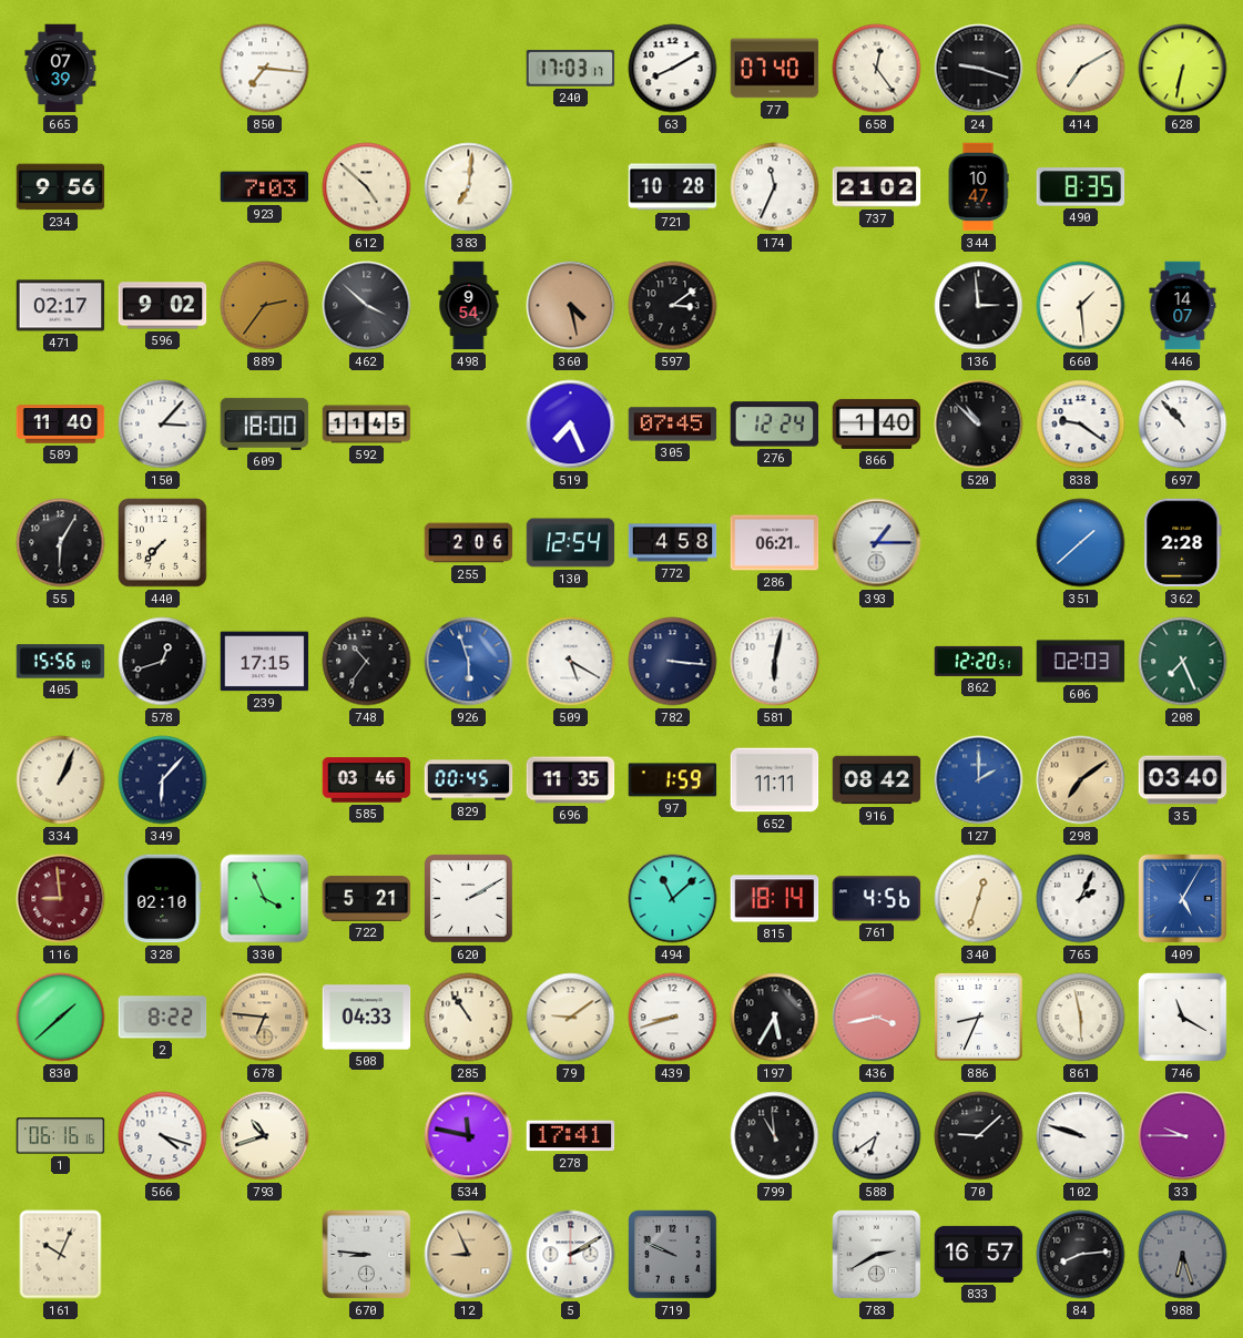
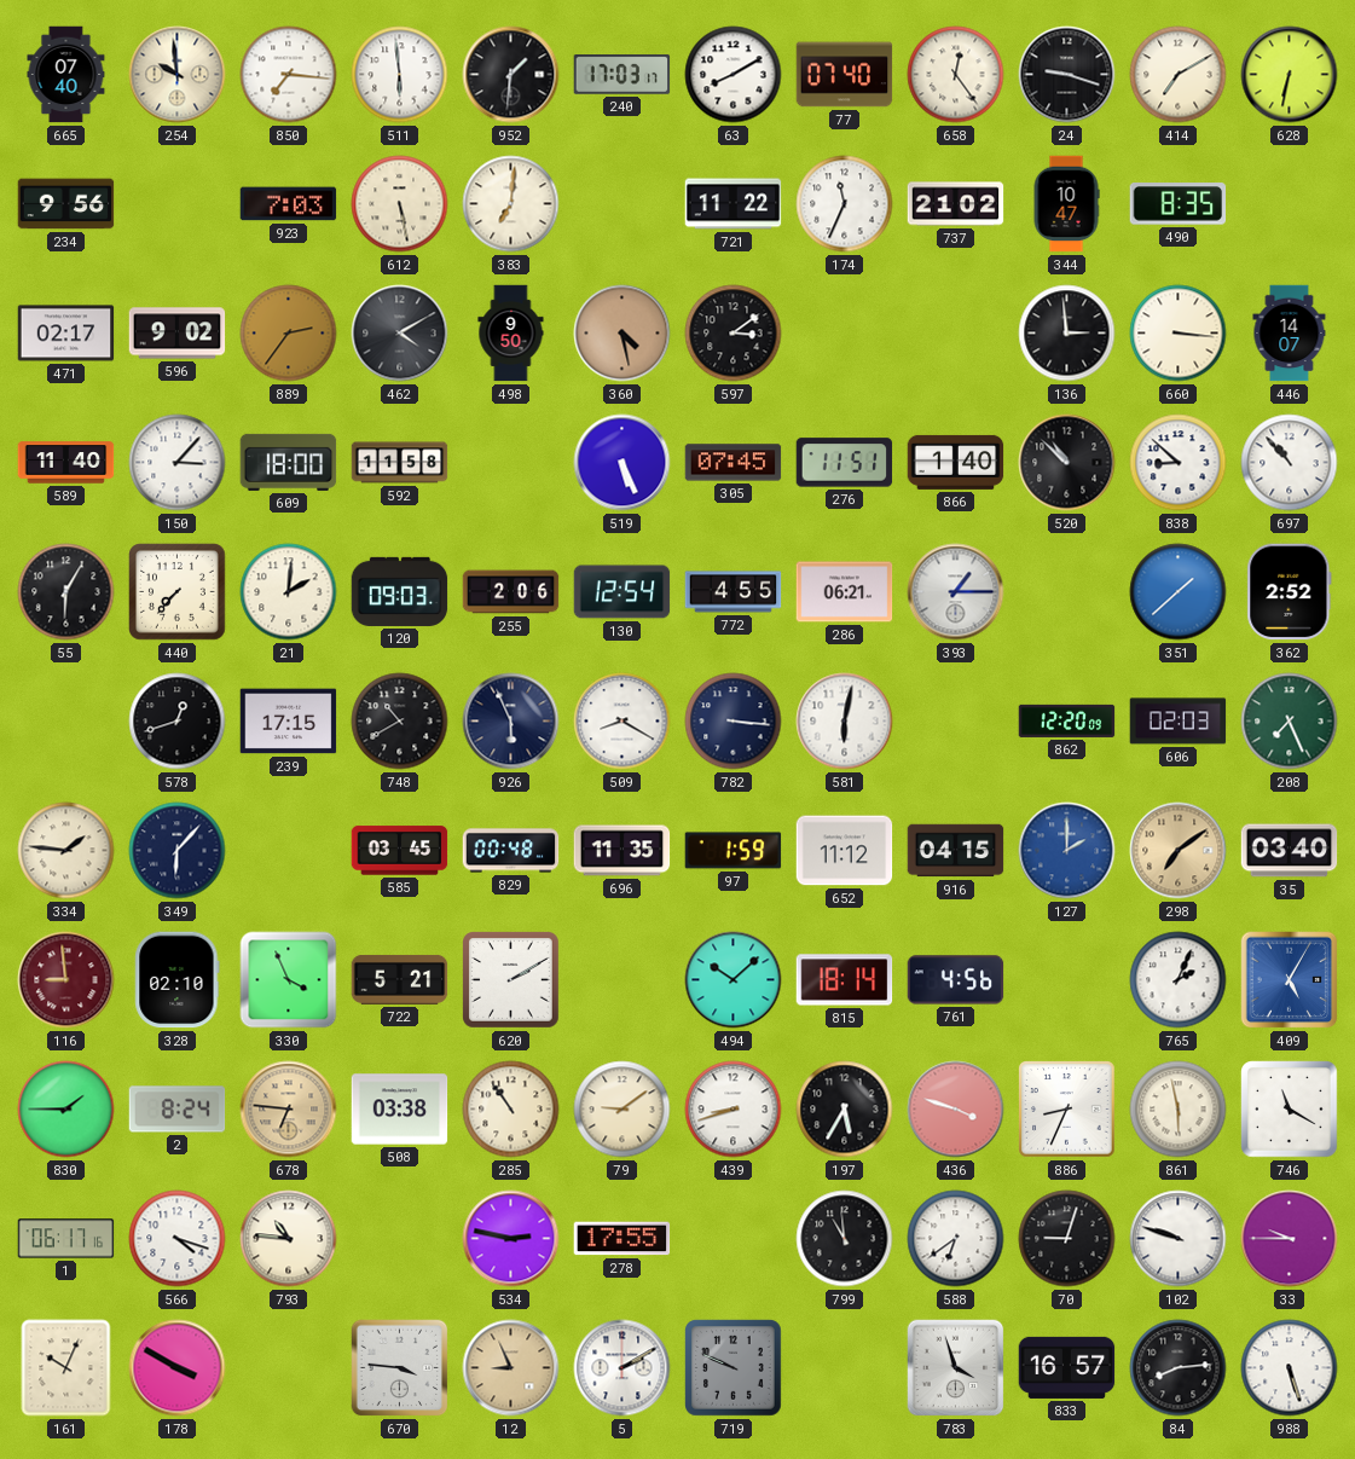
665: 07:39 -> 07:40
254: none -> 9:59
511: none -> 5:59
952: none -> 1:31
612: 4:52 -> 5:28
721: 10:28 -> 11:22
462: 3:52 -> 4:10
498: 9:54 -> 9:50
660: 1:29 -> 3:16
592: 11:45 -> 11:58
519: 7:26 -> 5:26
276: 12:24 -> 11:51
838: 9:21 -> 8:52
21: none -> 2:01
120: none -> 09:03
772: 4:58 -> 4:55
362: 2:28 -> 2:52
405: 15:56 -> none
748: 10:36 -> 10:40
926: 5:57 -> 5:56
926 dial: blue -> navy
509: 5:20 -> 8:20
862: 12:20:51 -> 12:20:09
334: 1:04 -> 1:46
585: 03:46 -> 03:45
829: 00:45 -> 00:48
652: 11:11 -> 11:12
916: 08:42 -> 04:15
494: 11:08 -> 10:08
340: 12:33 -> none
830: 1:38 -> 1:45
2: 8:22 -> 8:24
508: 04:33 -> 03:38
436: 3:43 -> 3:48
1: 06:16 -> 06:17
793: 10:42 -> 10:46
534: 11:47 -> 2:47
278: 17:41 -> 17:55
70: 9:08 -> 9:03
178: none -> 3:50
670: 8:46 -> 3:46
783: 2:40 -> 3:57
988: 6:27 -> 5:27
988 dial: grey -> white
